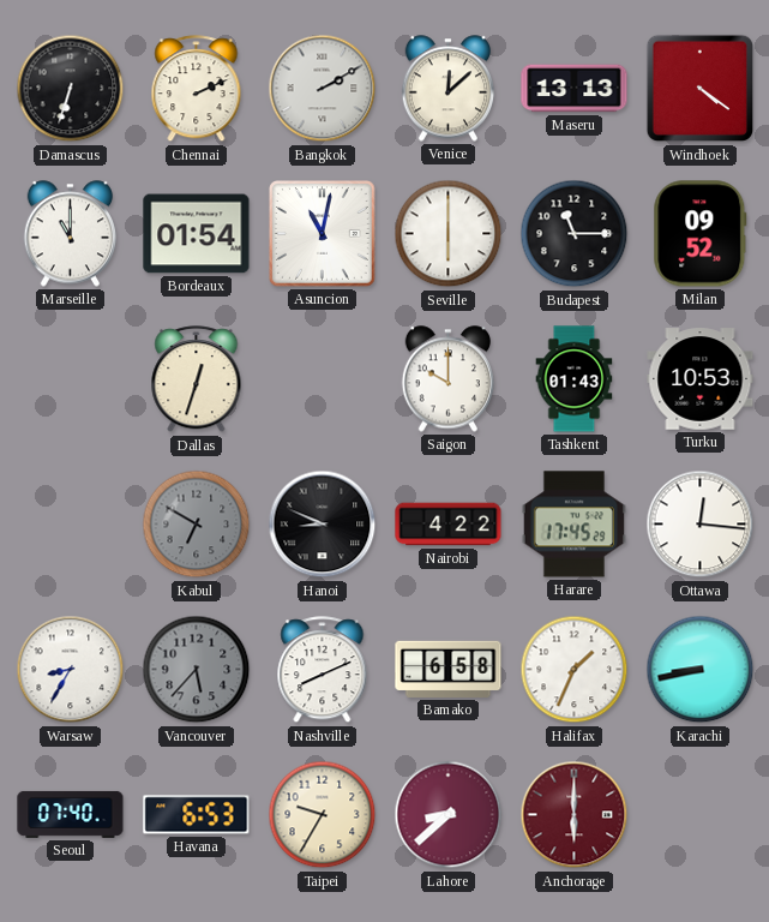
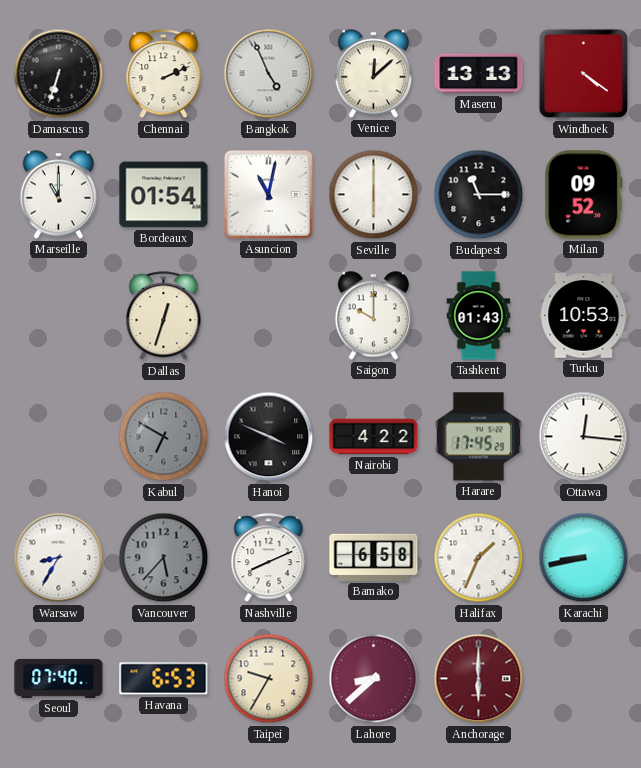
Bangkok: 2:10 -> 4:56
Hanoi: 8:49 -> 3:49
